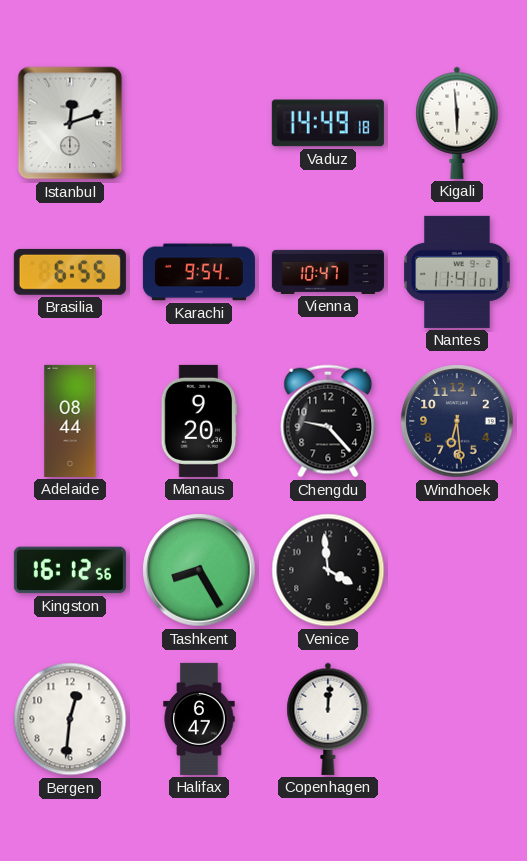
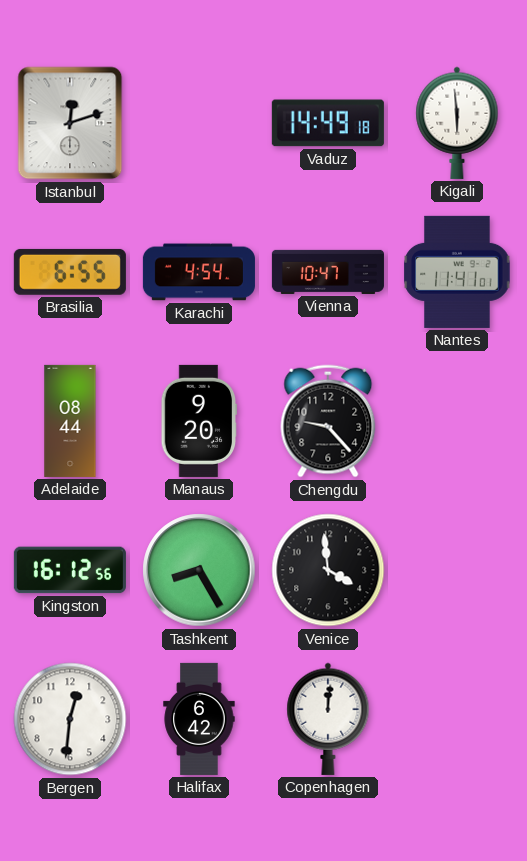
Karachi: 9:54 -> 4:54
Windhoek: 6:29 -> none
Halifax: 6:47 -> 6:42
